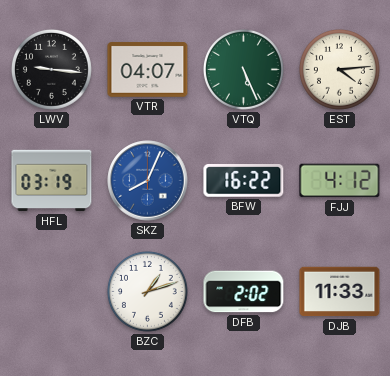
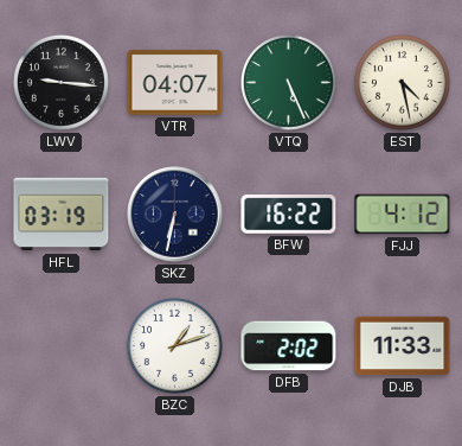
EST: 4:14 -> 4:28
SKZ: 8:04 -> 6:32
SKZ dial: blue -> navy
